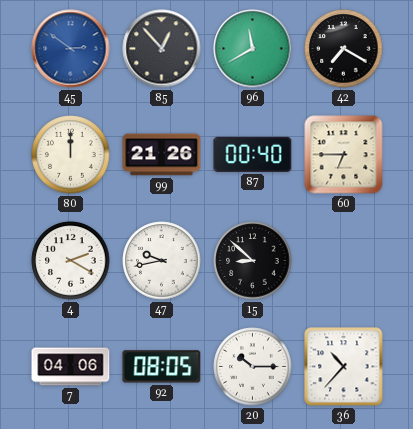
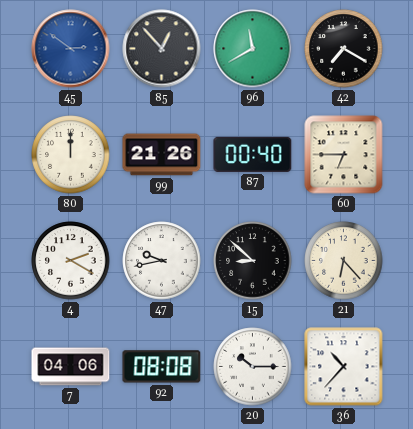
21: none -> 6:23
92: 08:05 -> 08:08
